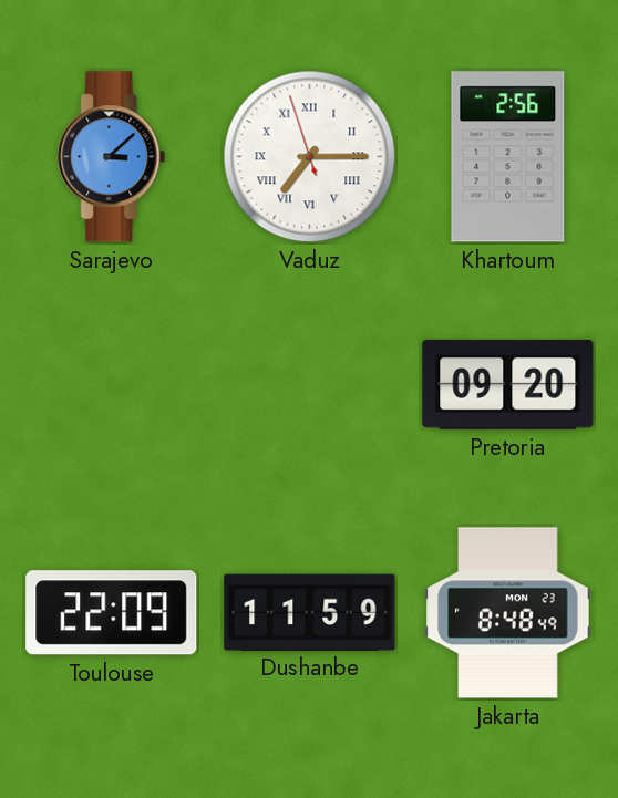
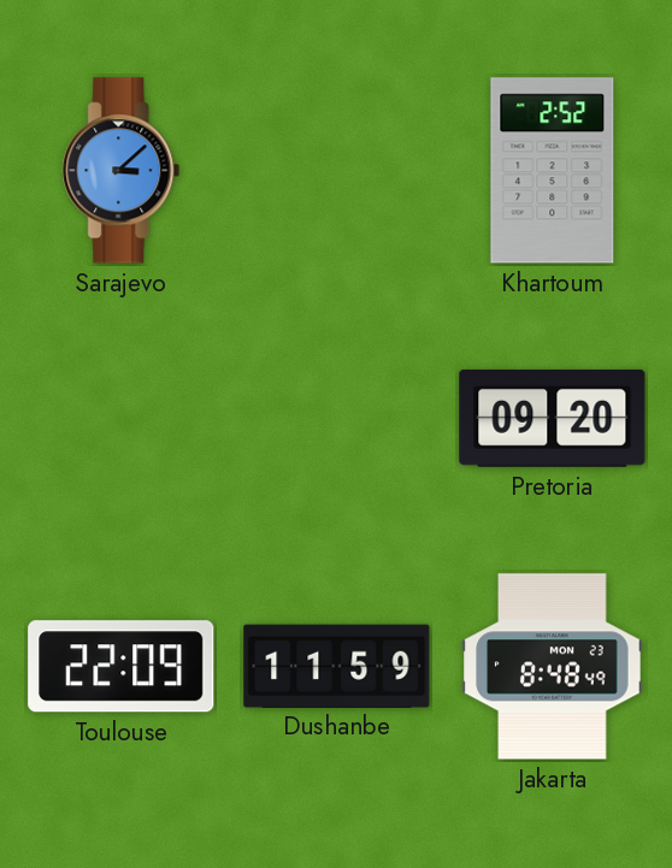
Vaduz: 7:14 -> none
Khartoum: 2:56 -> 2:52
